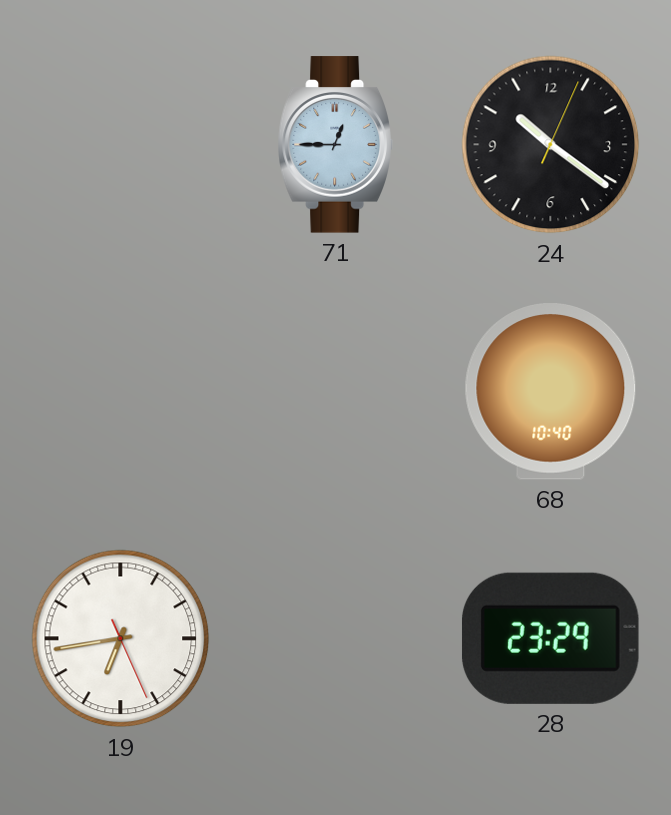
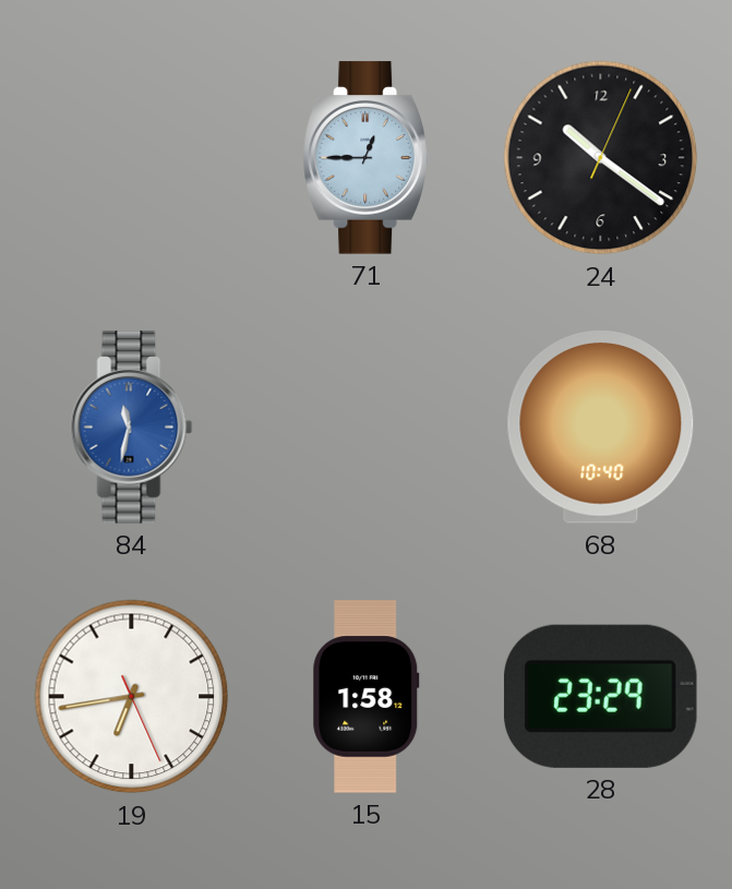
84: none -> 11:32
15: none -> 1:58
